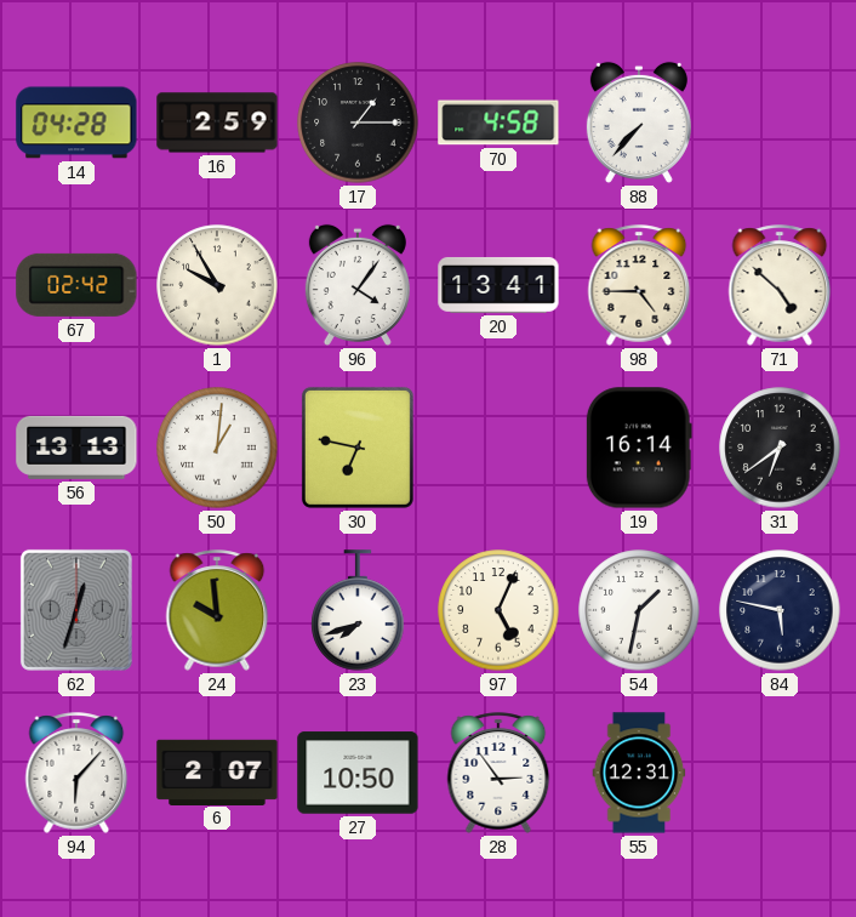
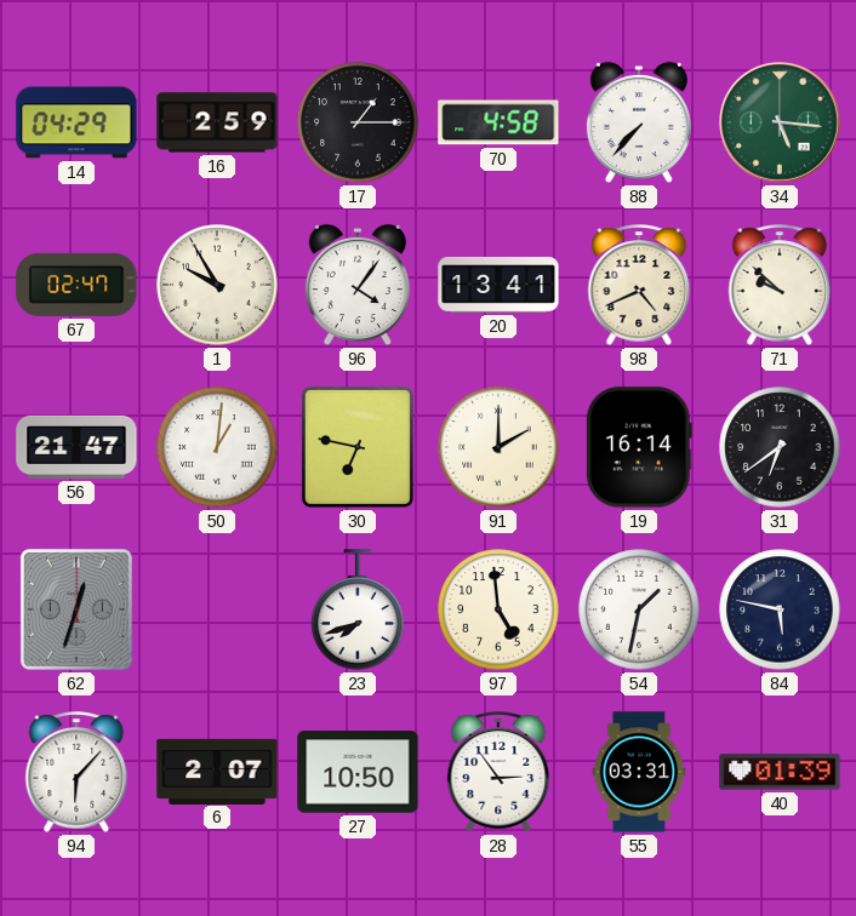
14: 04:28 -> 04:29
34: none -> 5:16
67: 02:42 -> 02:47
98: 4:45 -> 4:41
71: 4:52 -> 9:52
56: 13:13 -> 21:47
91: none -> 2:00
24: 9:59 -> none
97: 5:04 -> 4:59
55: 12:31 -> 03:31
40: none -> 01:39
